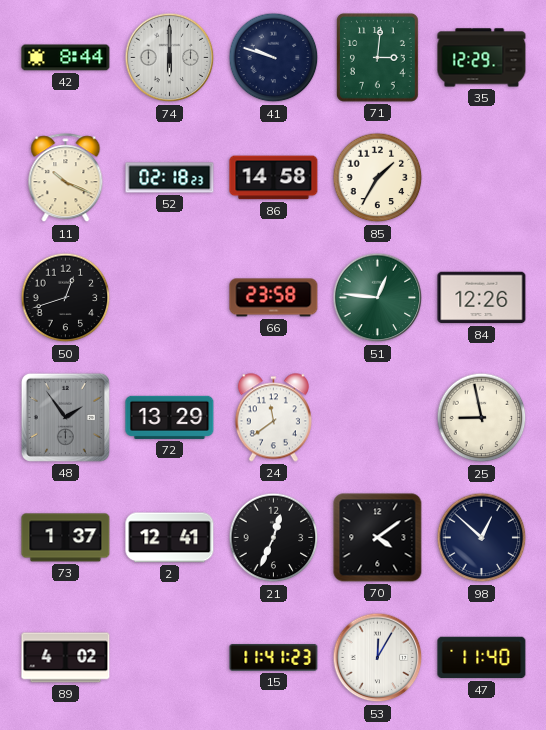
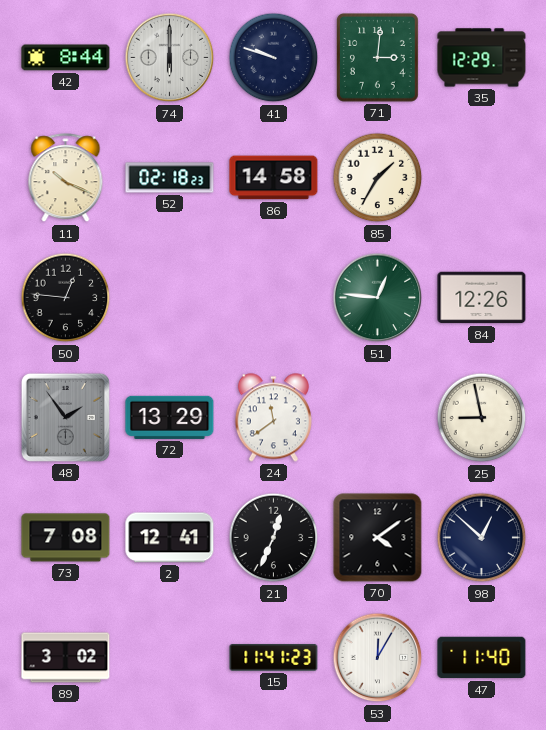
50: 12:42 -> 12:46
66: 23:58 -> none
73: 1:37 -> 7:08
89: 4:02 -> 3:02
